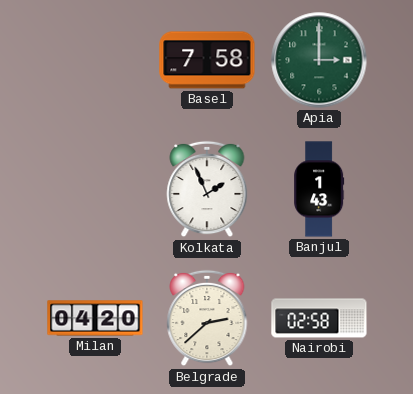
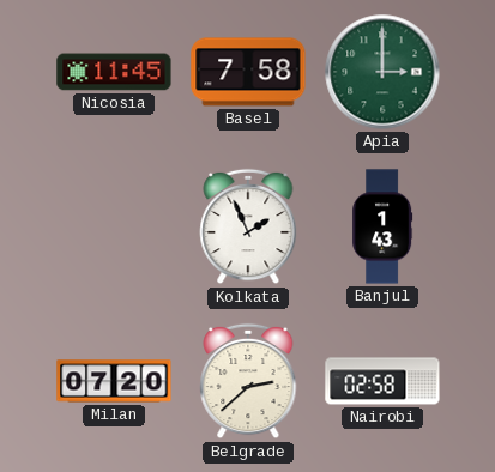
Nicosia: none -> 11:45
Milan: 04:20 -> 07:20
